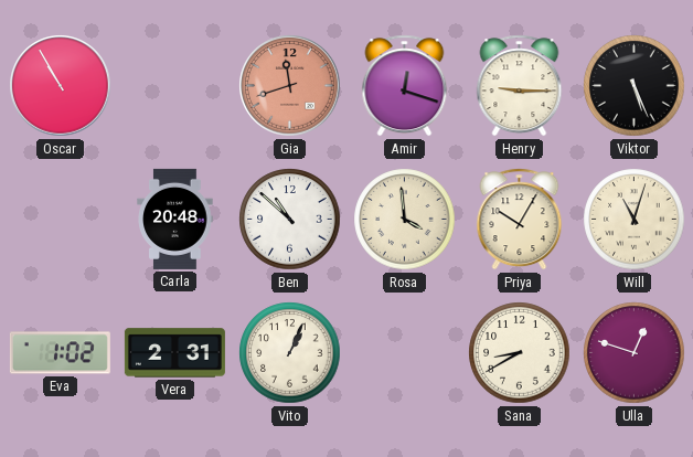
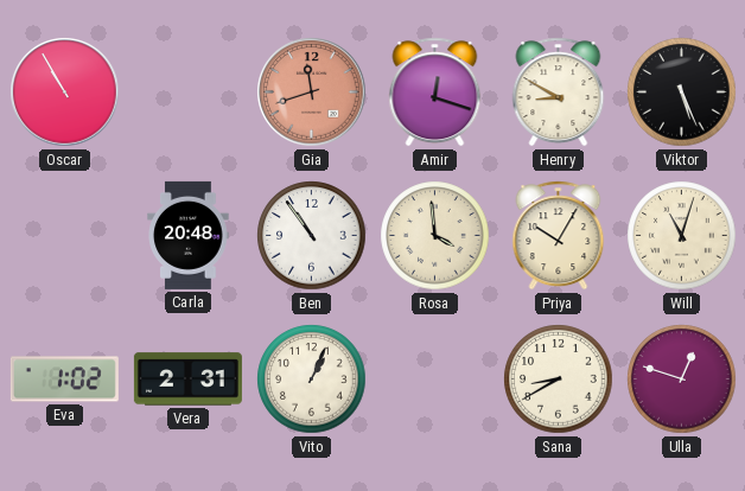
Henry: 9:15 -> 8:50
Ben: 10:52 -> 10:54
